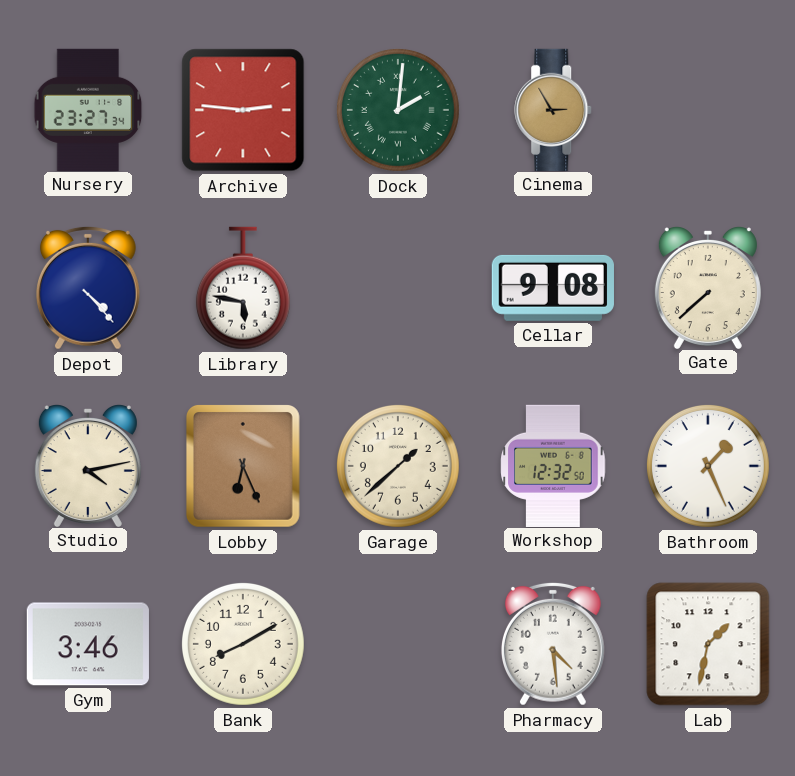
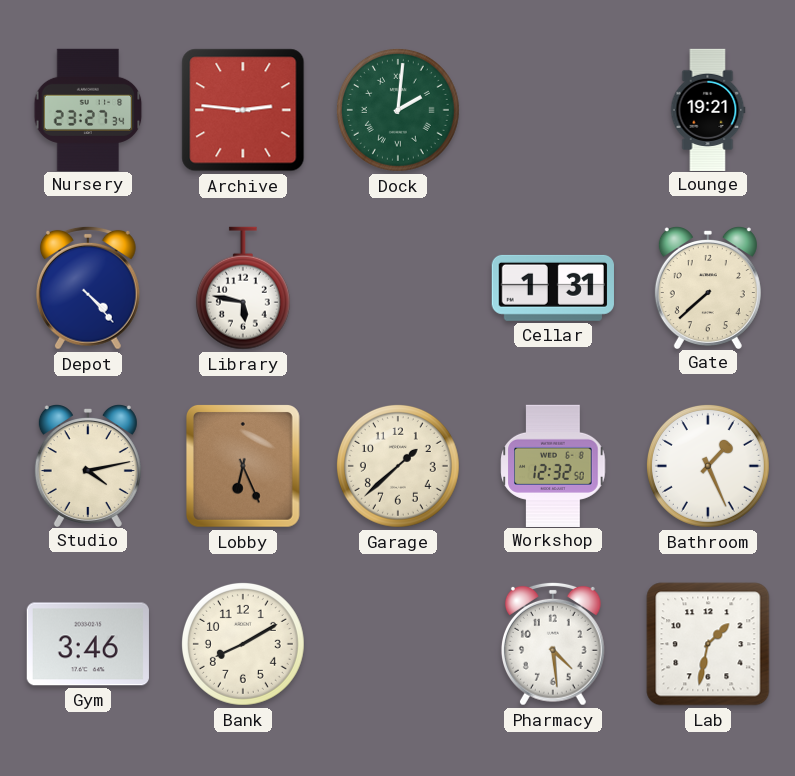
Cinema: 2:55 -> none
Lounge: none -> 19:21
Cellar: 9:08 -> 1:31
